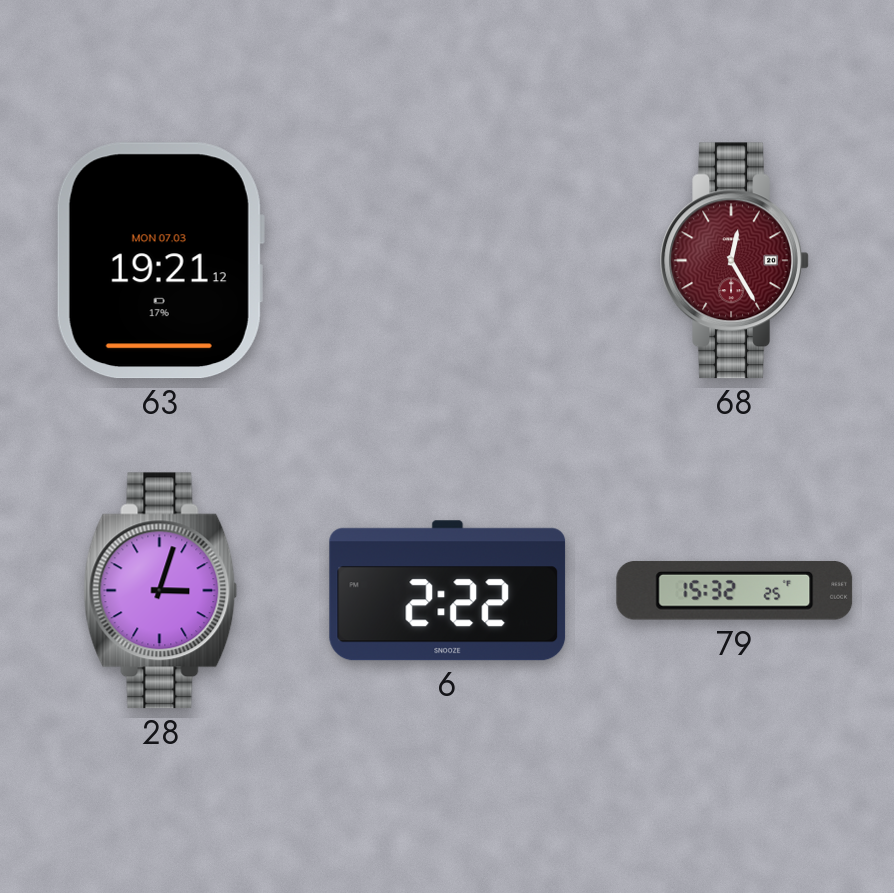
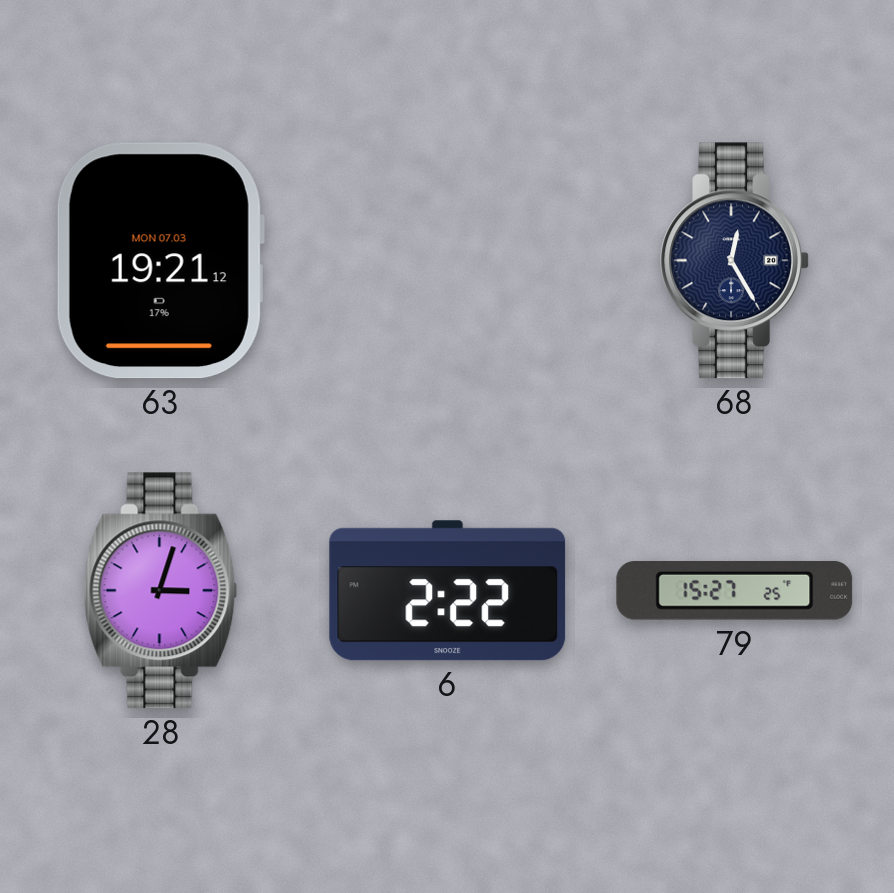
68 dial: burgundy -> navy
79: 15:32 -> 15:27
